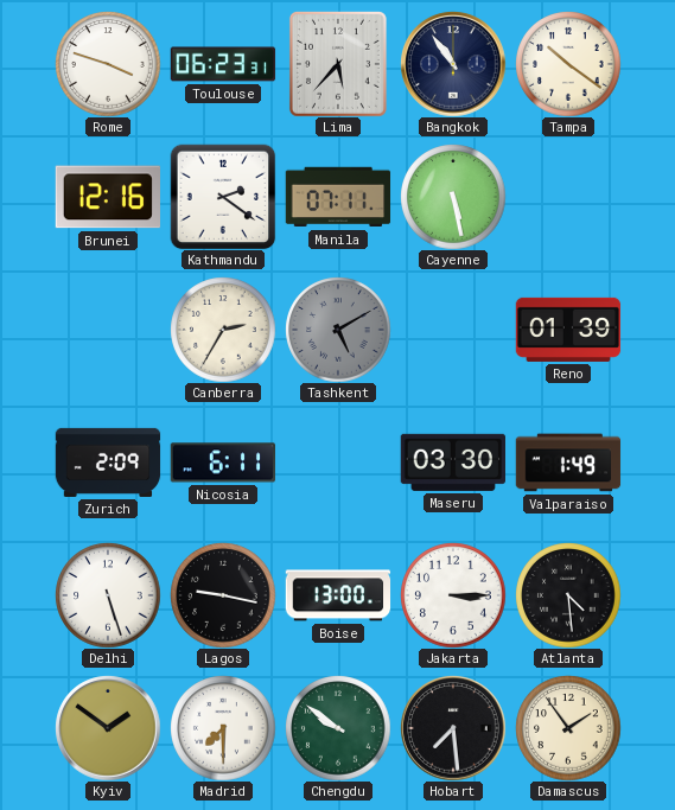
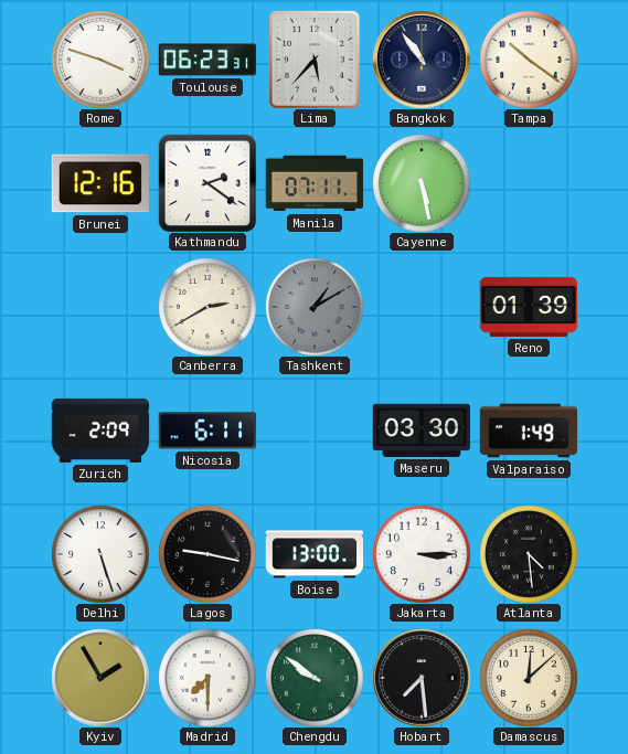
Canberra: 2:35 -> 2:40
Tashkent: 5:10 -> 1:10
Kyiv: 1:51 -> 1:55
Damascus: 1:54 -> 12:08
